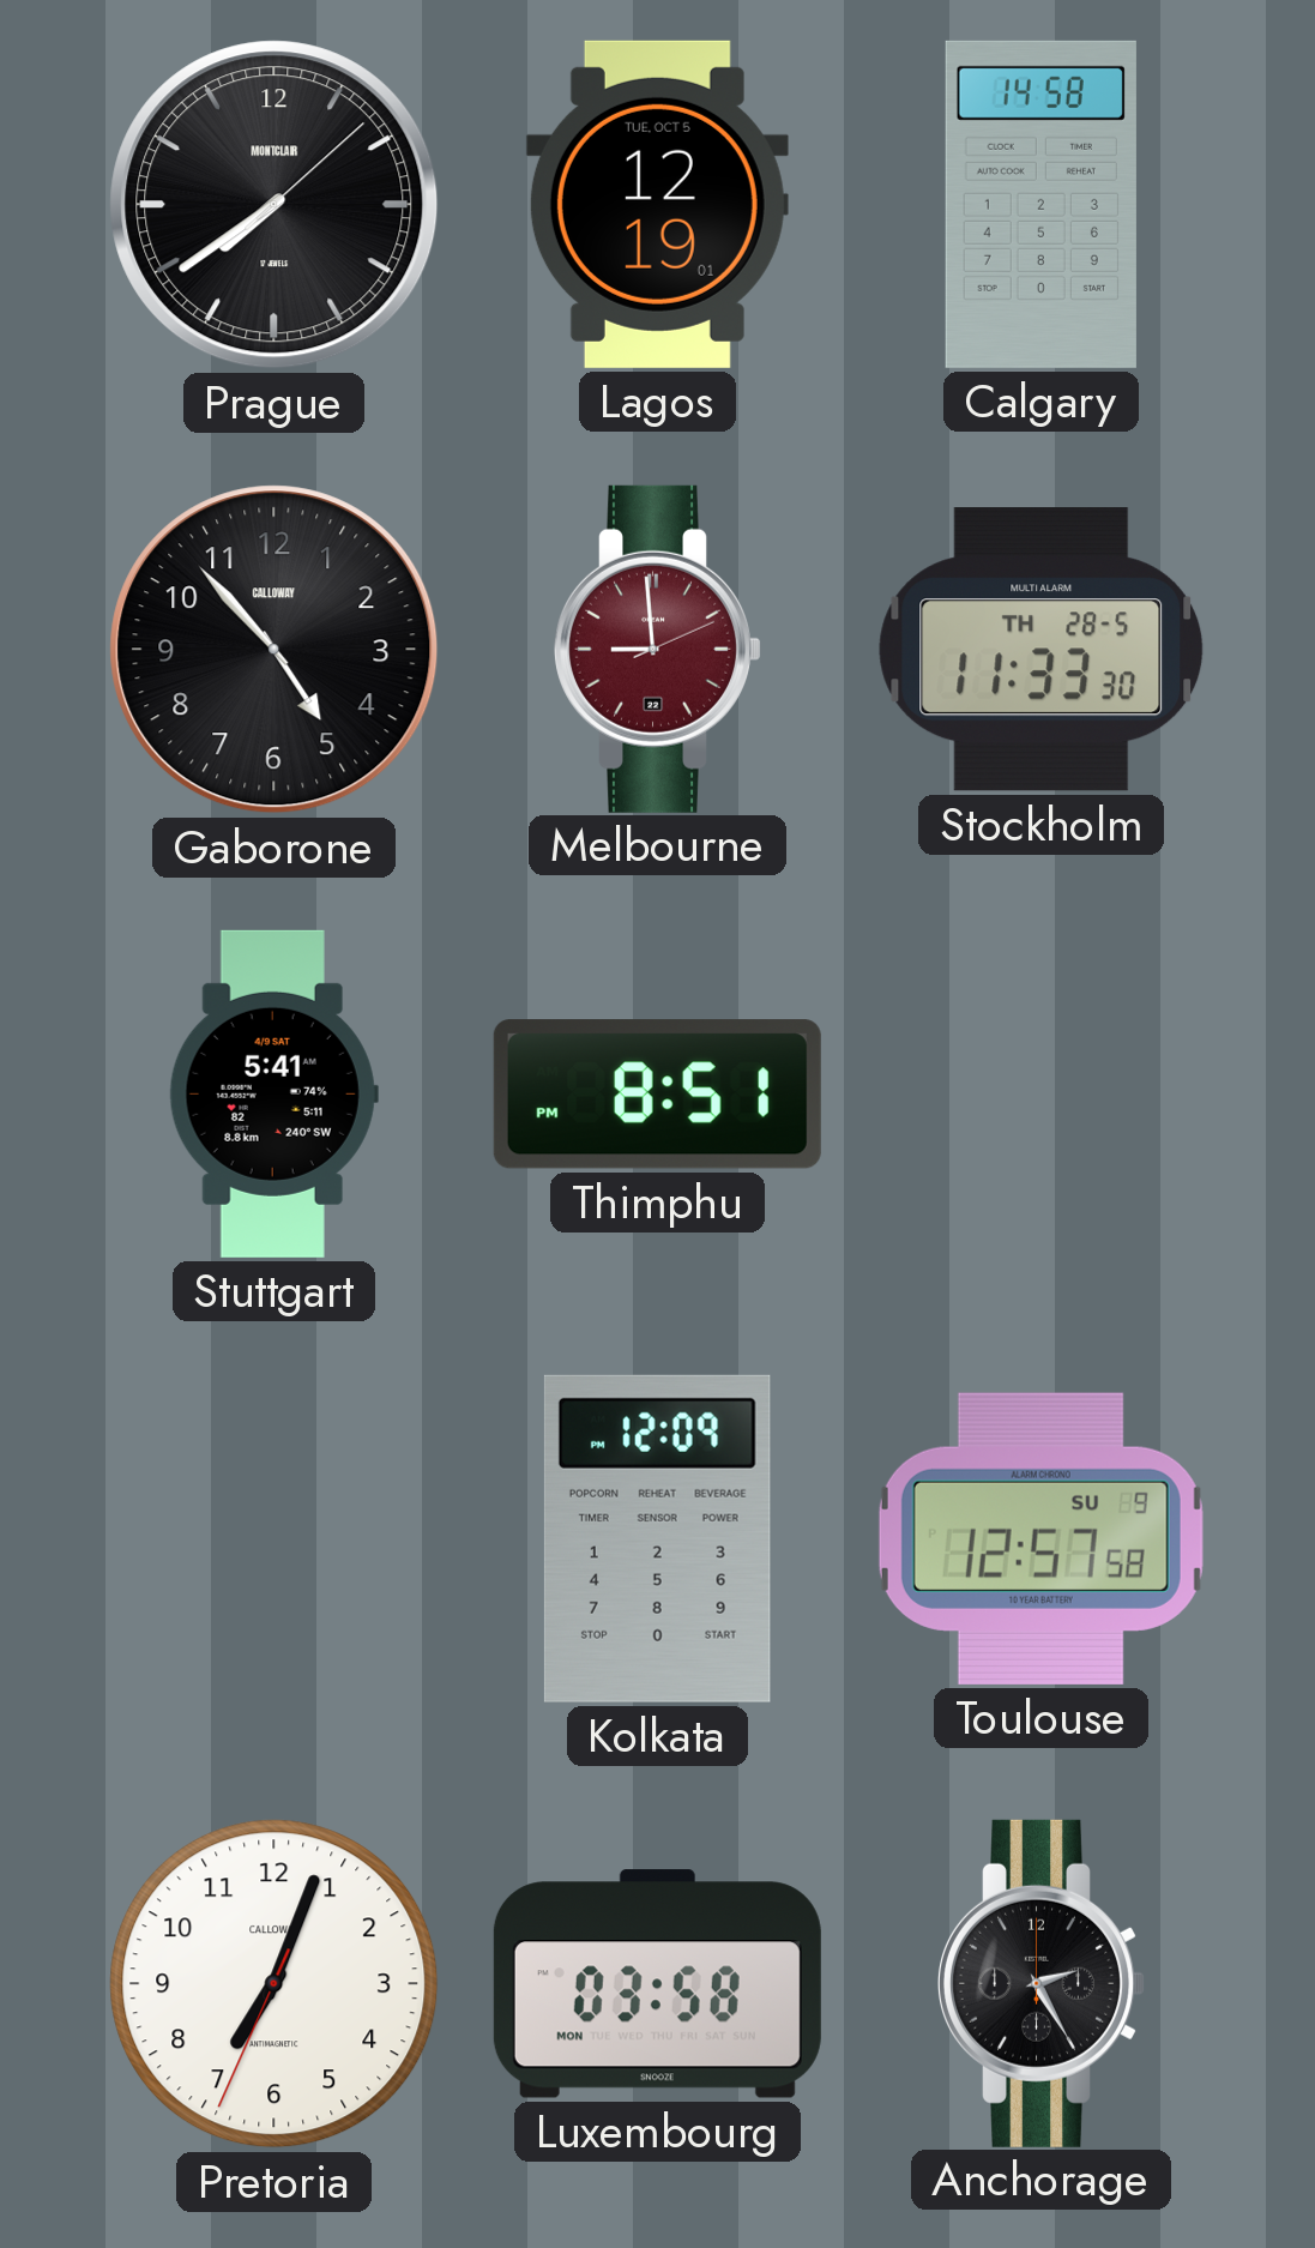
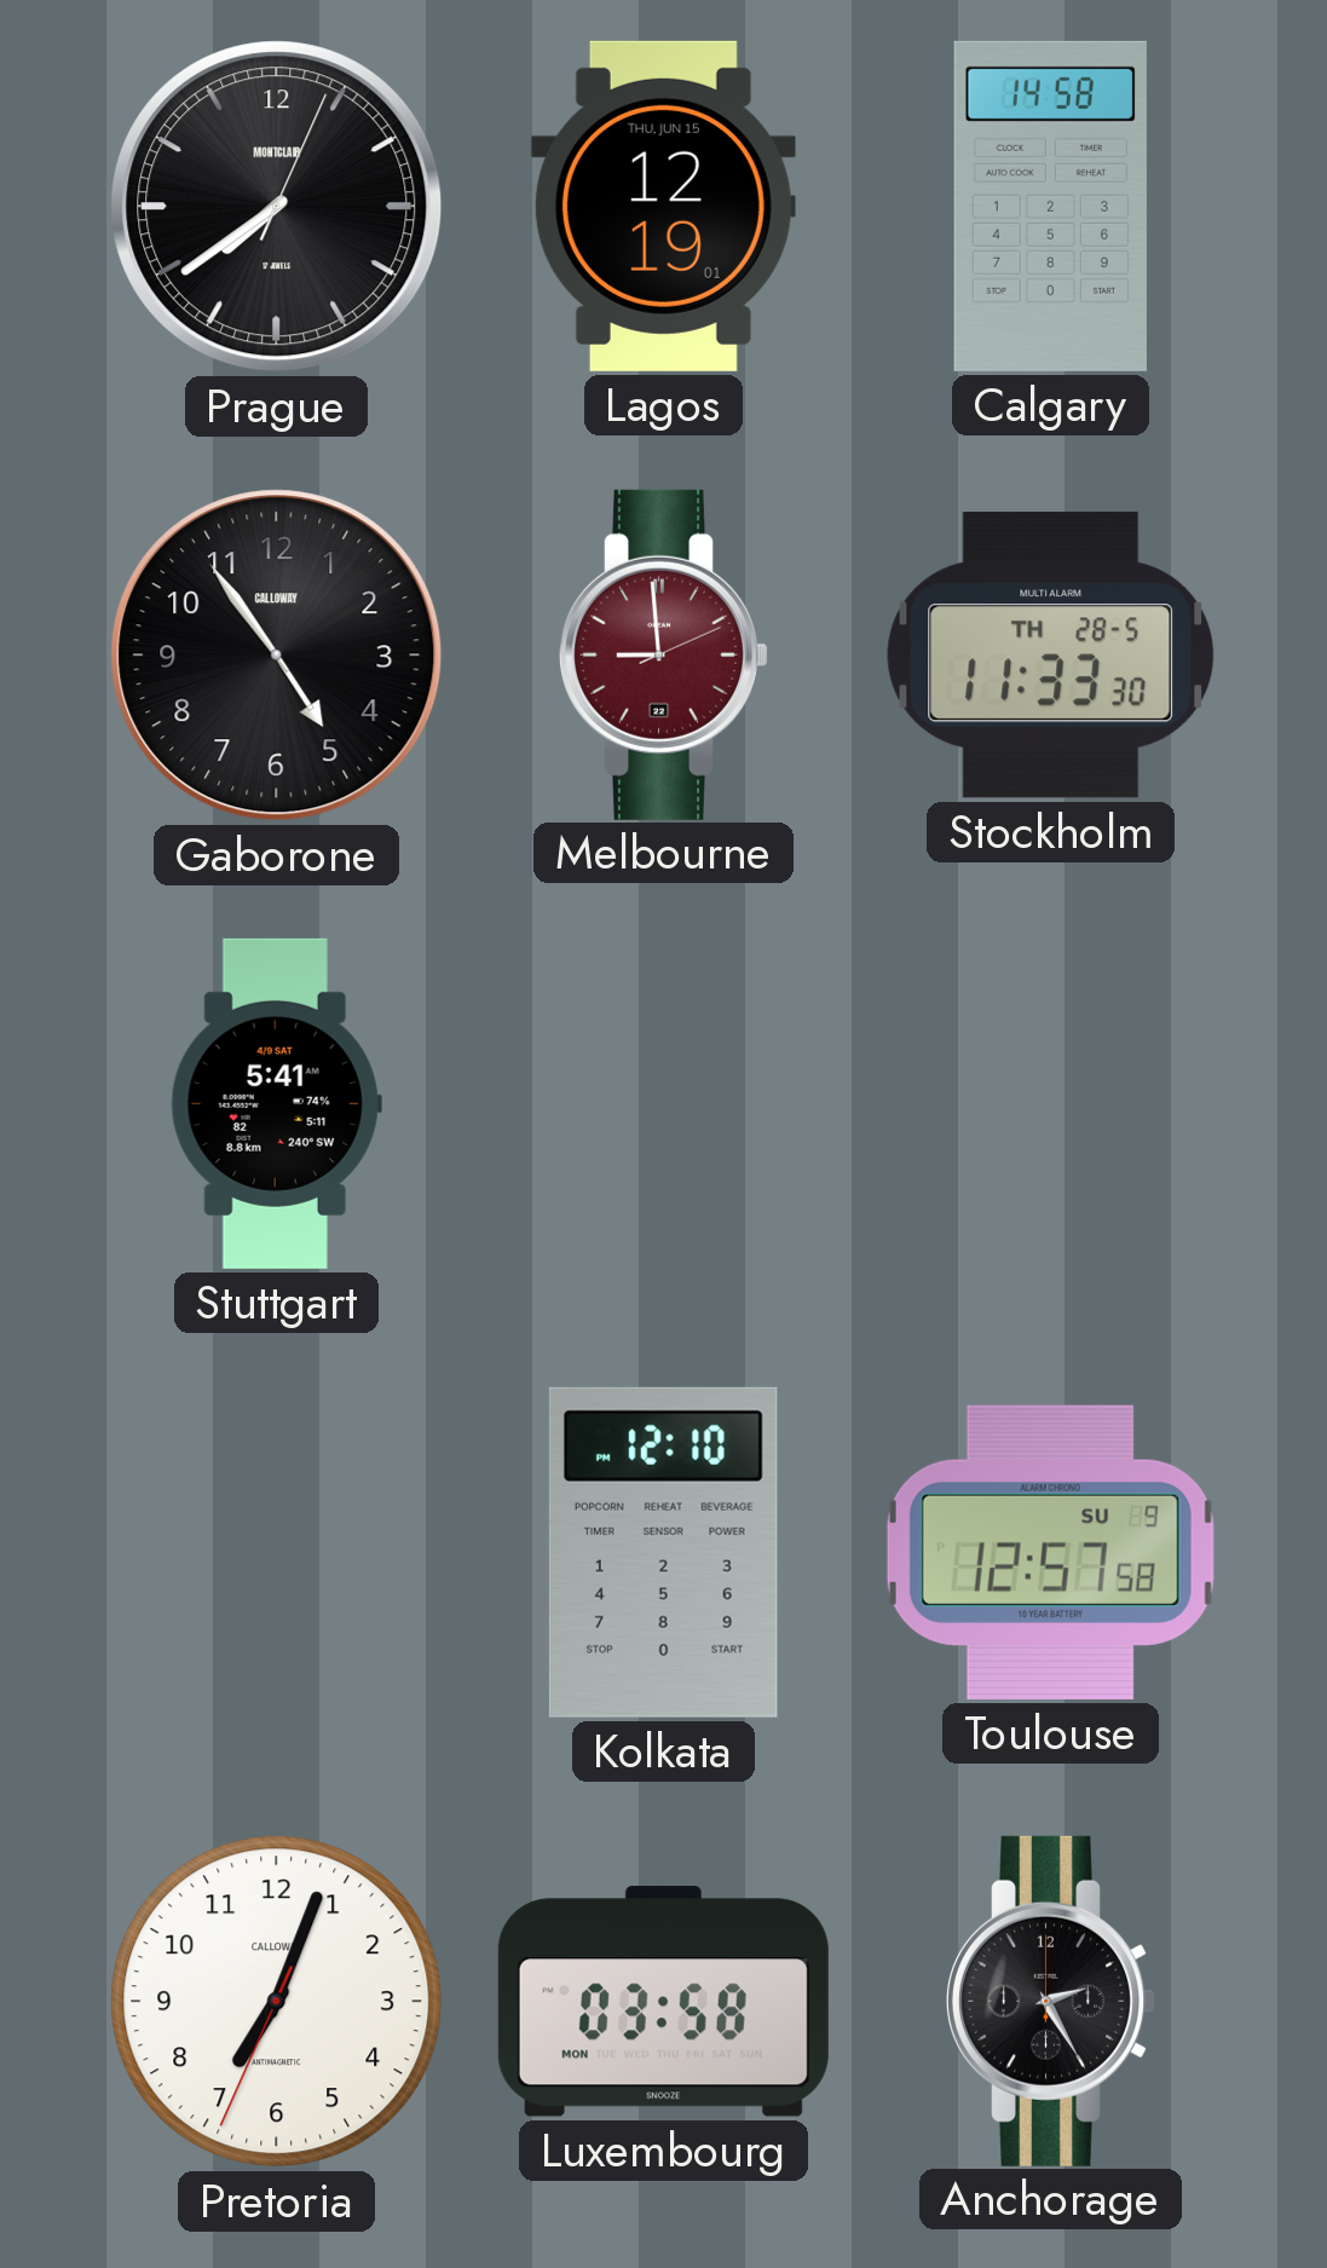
Prague: 7:39:08 -> 7:39:04
Lagos date: TUE, OCT 5 -> THU, JUN 15
Gaborone: 4:53 -> 4:54
Thimphu: 8:51 -> none
Kolkata: 12:09 -> 12:10
